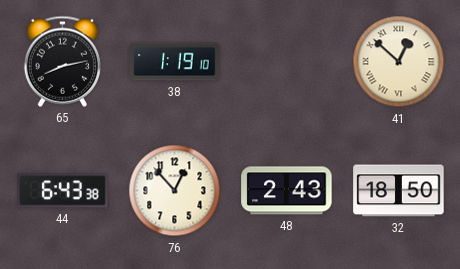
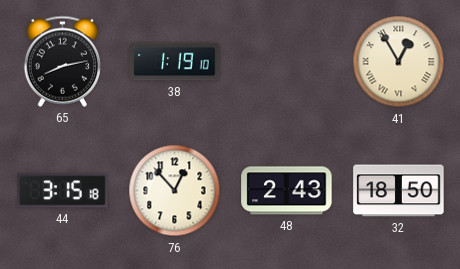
41: 12:52 -> 12:55
44: 6:43 -> 3:15
